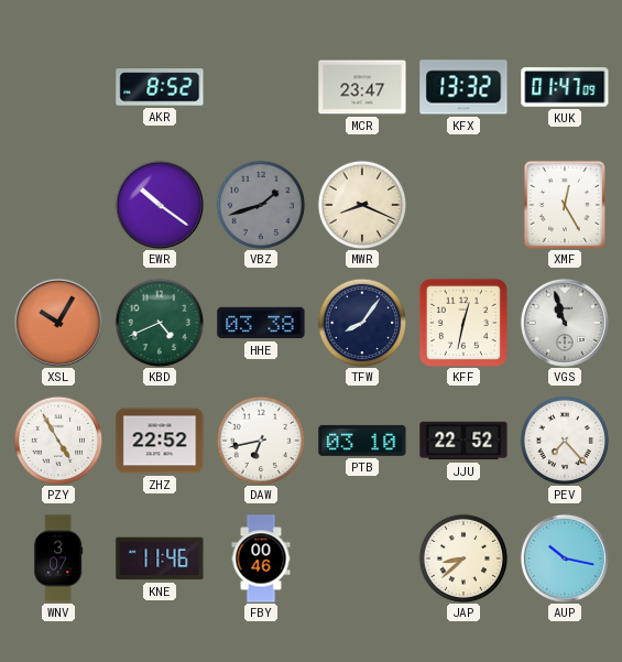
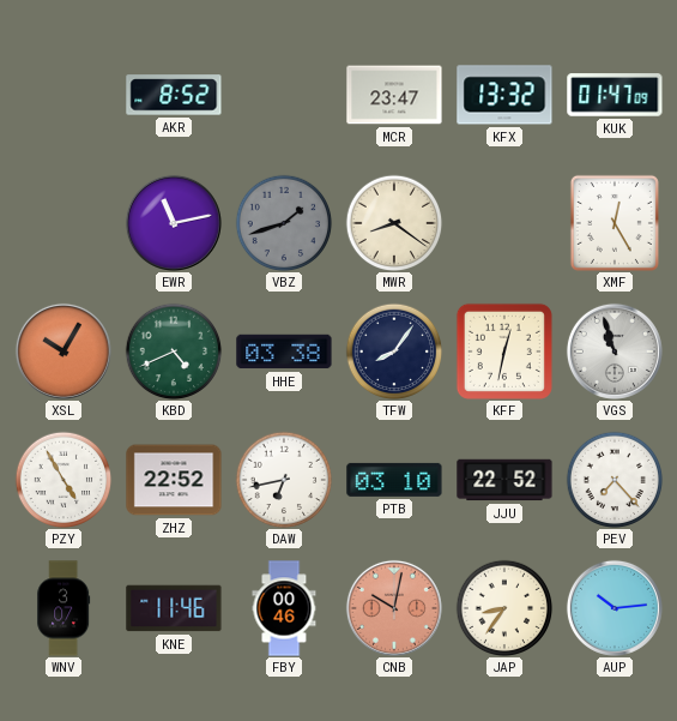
EWR: 10:21 -> 11:13
MWR: 8:19 -> 8:21
CNB: none -> 10:02
JAP: 8:38 -> 8:36
AUP: 10:17 -> 10:14
